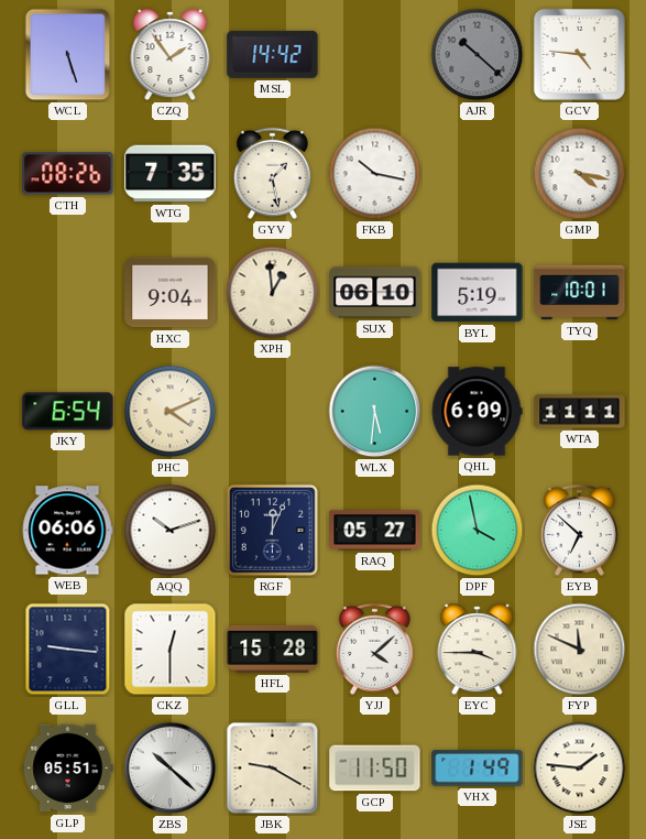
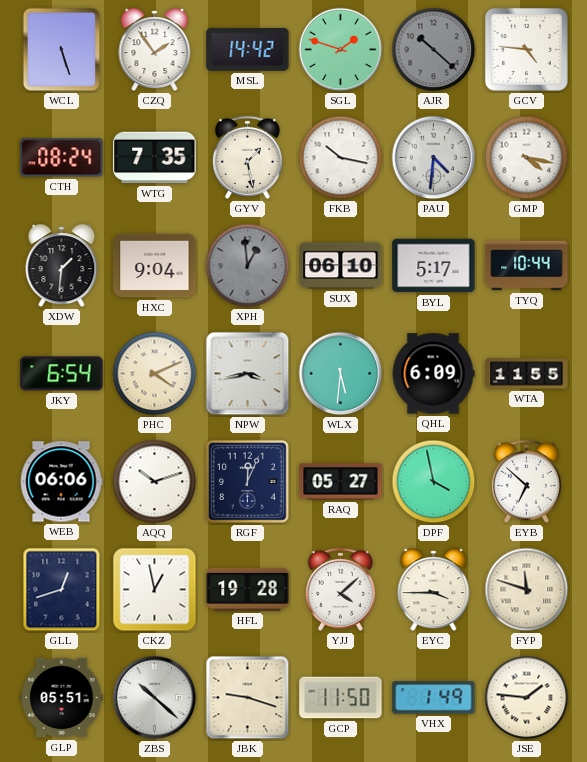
SGL: none -> 1:48
CTH: 08:26 -> 08:24
PAU: none -> 4:31
XDW: none -> 1:31
XPH dial: cream -> grey
BYL: 5:19 -> 5:17
TYQ: 10:01 -> 10:44
NPW: none -> 3:43
WTA: 11:11 -> 11:55
GLL: 9:16 -> 12:42
CKZ: 12:30 -> 12:58
HFL: 15:28 -> 19:28
FYP: 11:49 -> 11:48
JBK: 9:20 -> 9:18
